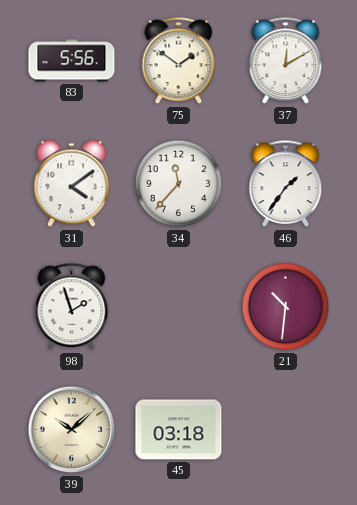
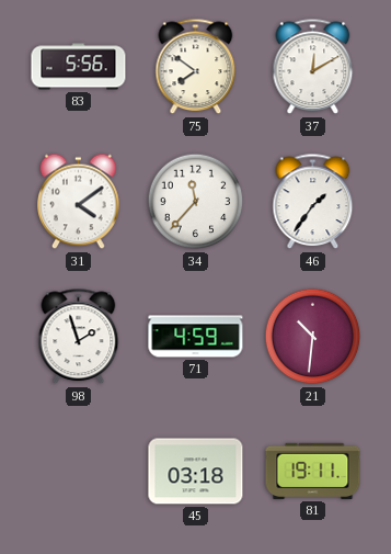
75: 1:51 -> 7:51
71: none -> 4:59
39: 10:08 -> none
81: none -> 19:11
